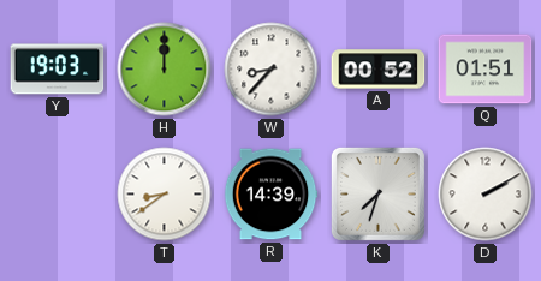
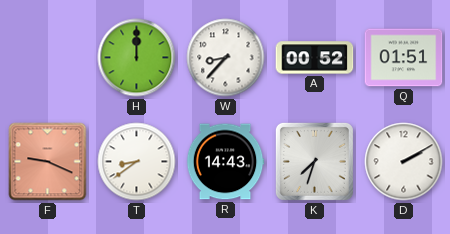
Y: 19:03 -> none
F: none -> 9:19
R: 14:39 -> 14:43
